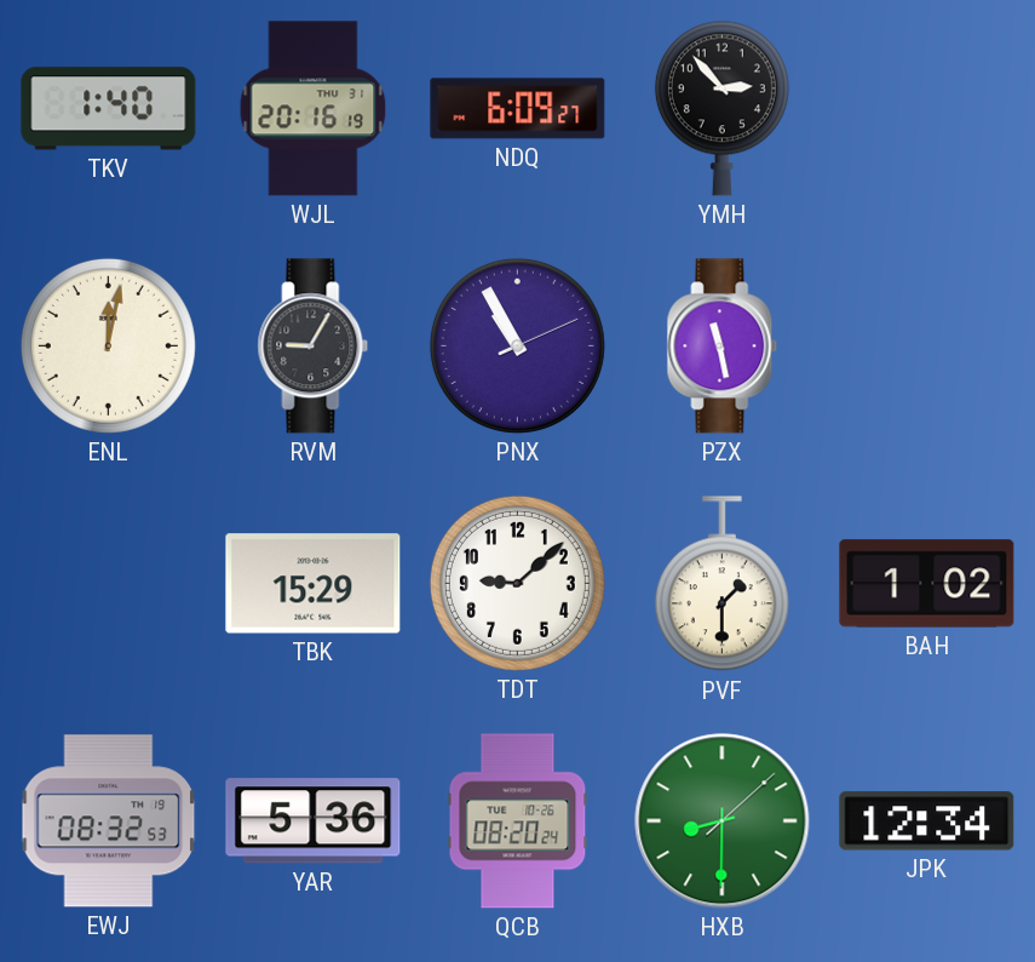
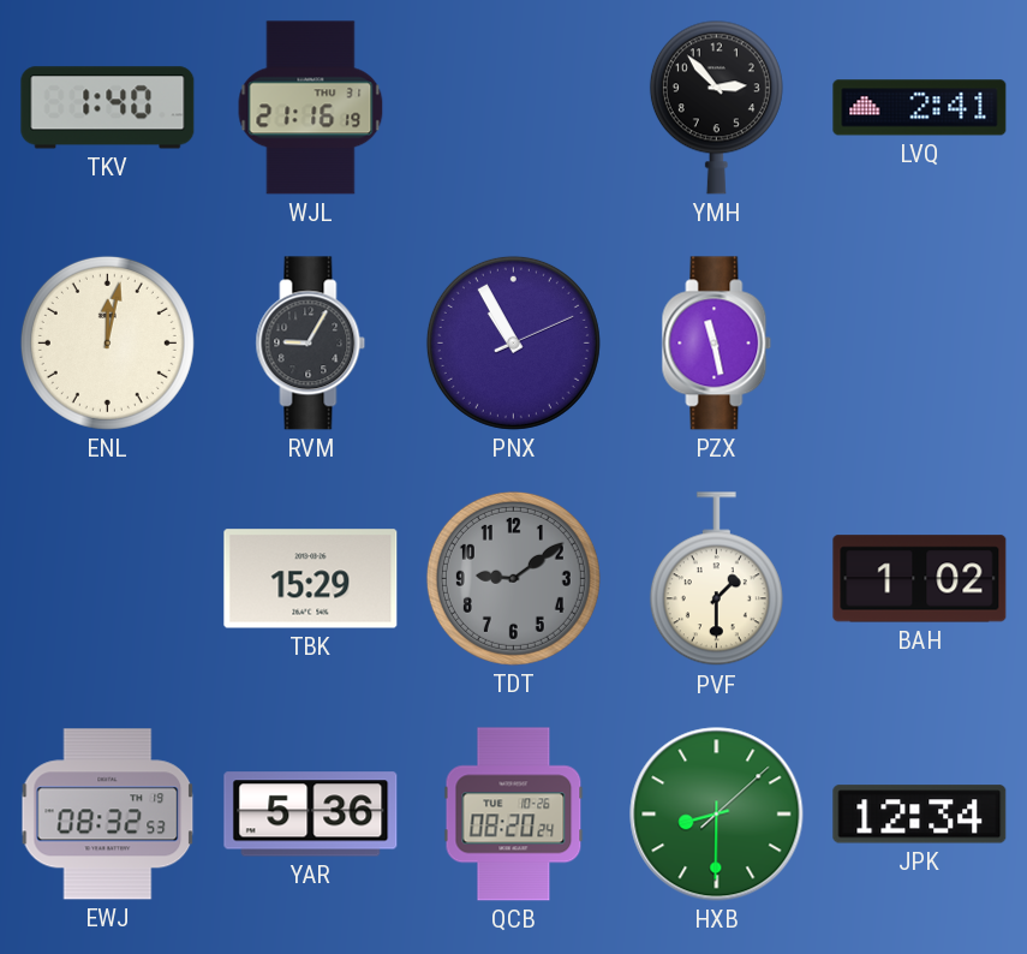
WJL: 20:16 -> 21:16
NDQ: 6:09 -> none
LVQ: none -> 2:41
TDT: 9:08 -> 9:09
TDT dial: white -> grey
